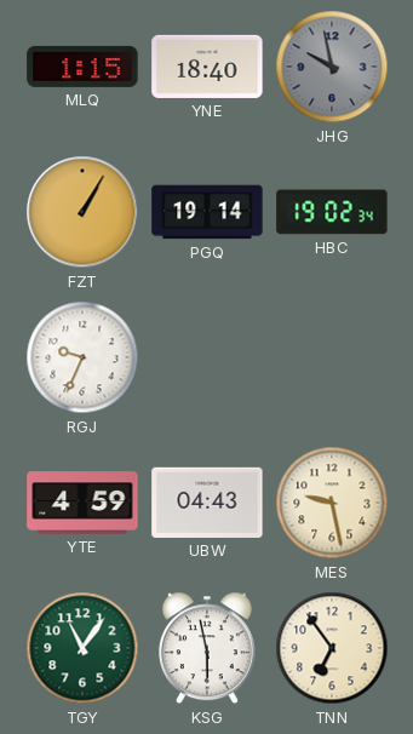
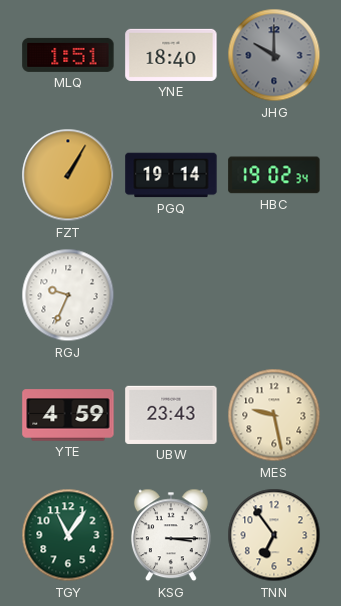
MLQ: 1:15 -> 1:51
JHG: 9:58 -> 10:00
UBW: 04:43 -> 23:43
KSG: 5:58 -> 3:15
